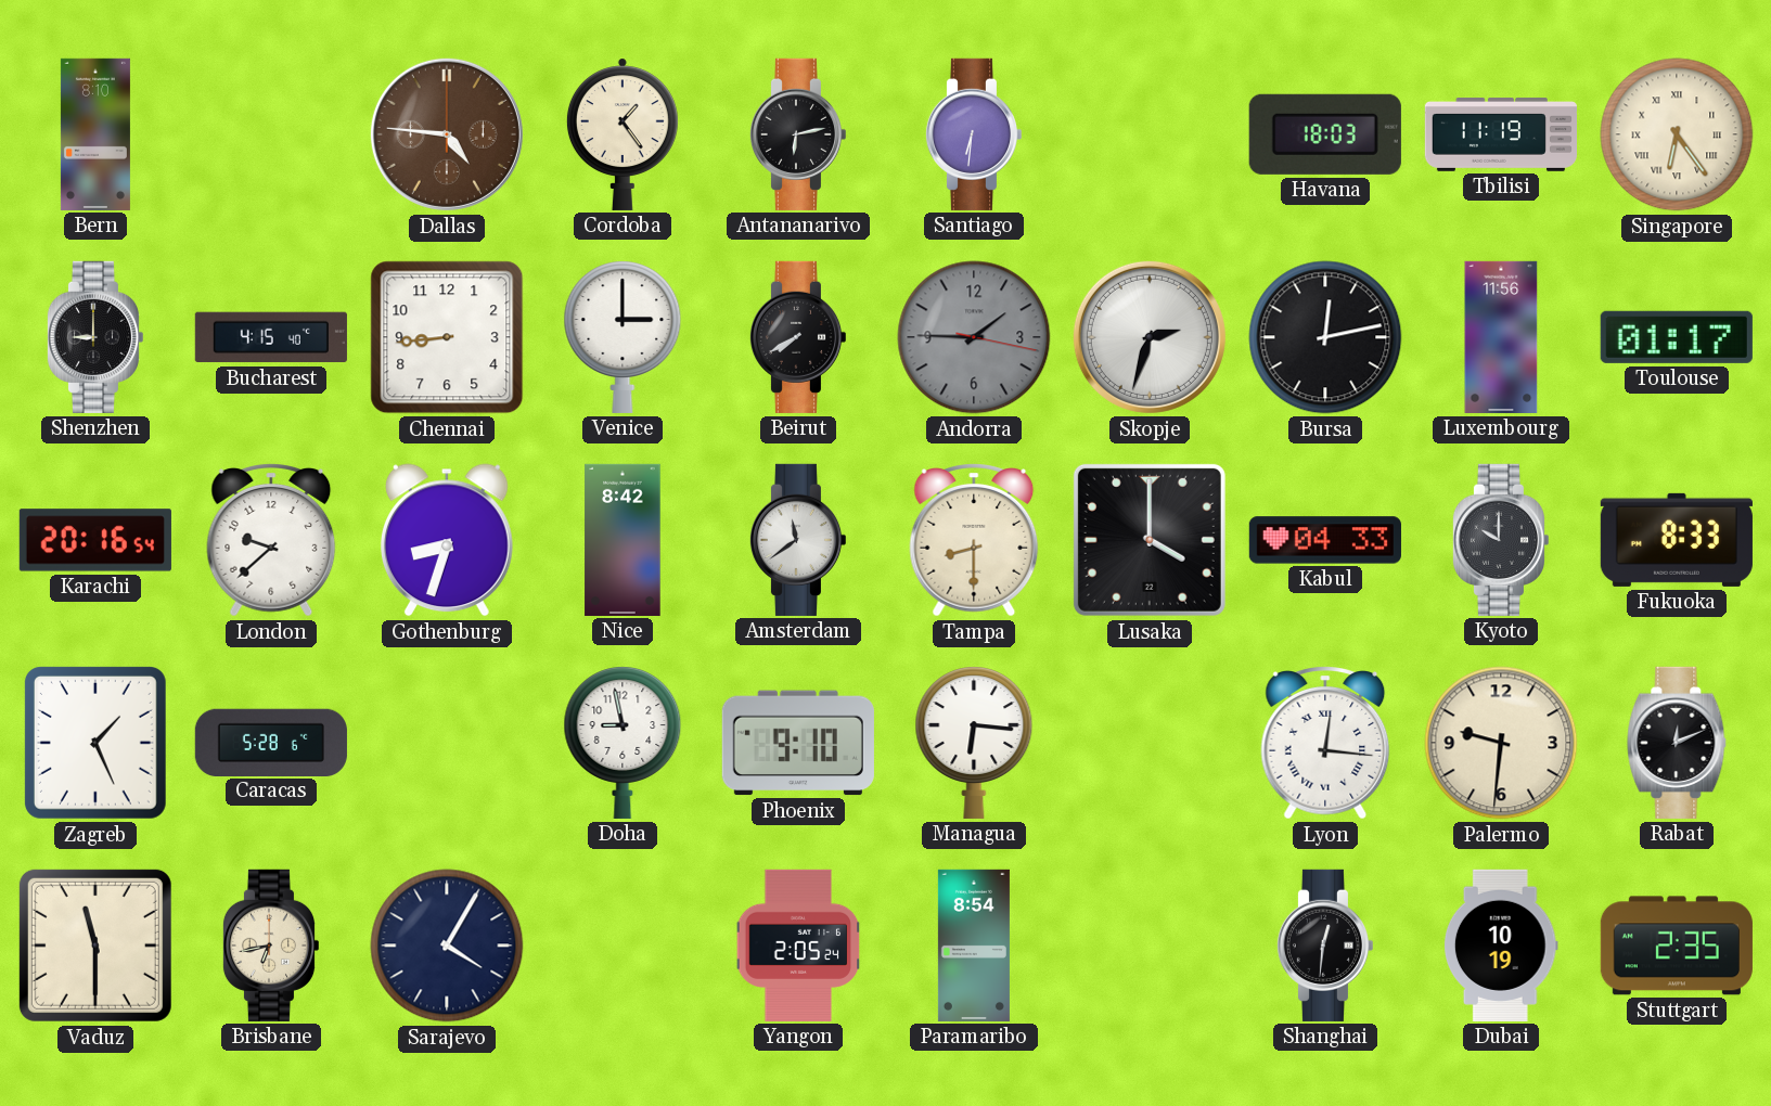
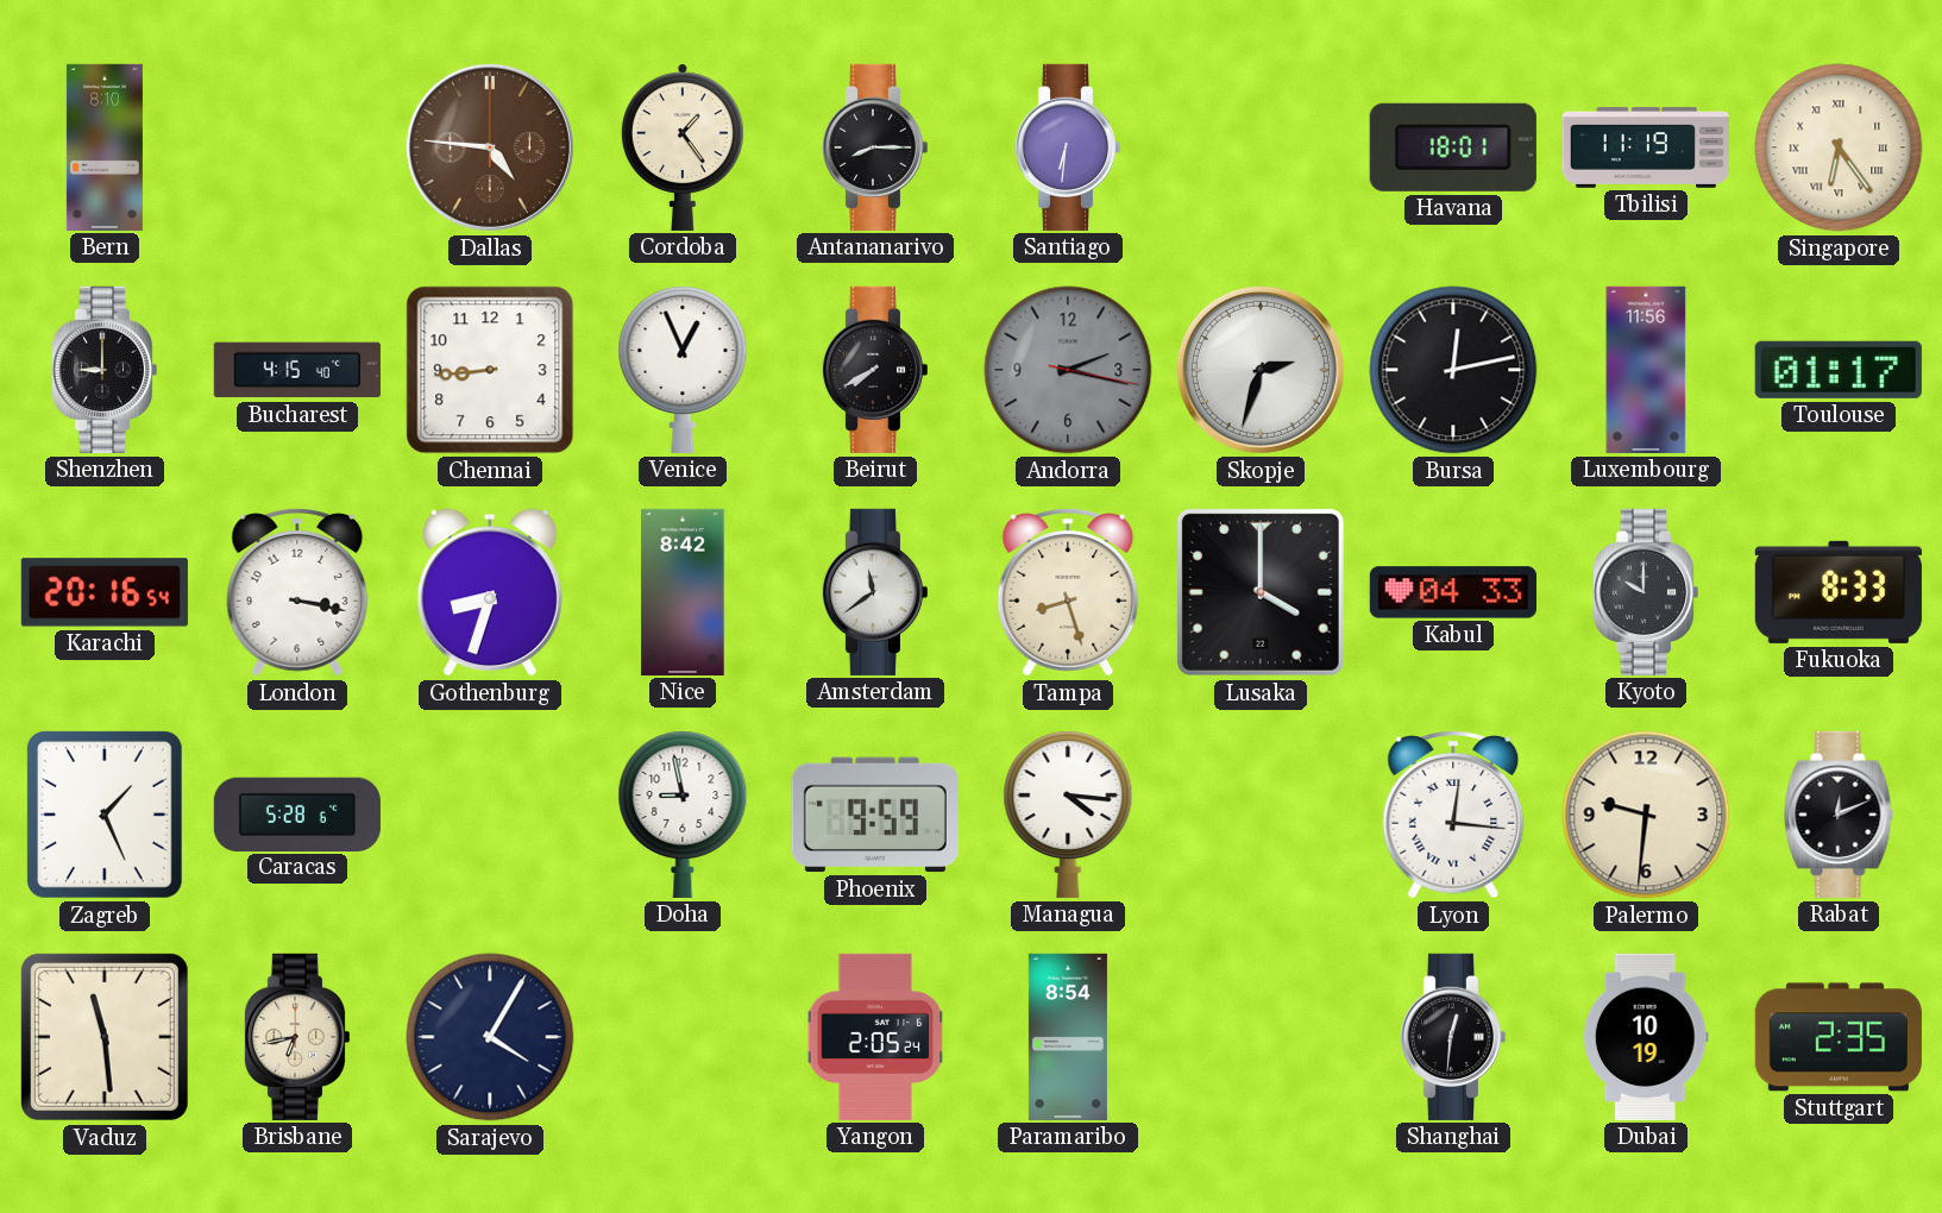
Antananarivo: 6:13 -> 8:15
Havana: 18:03 -> 18:01
Venice: 3:00 -> 12:56
Andorra: 1:45 -> 2:17
London: 9:38 -> 3:17
Tampa: 8:30 -> 8:27
Phoenix: 9:10 -> 9:59
Managua: 6:16 -> 4:16
Vaduz: 11:30 -> 11:29
